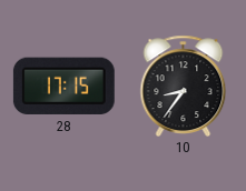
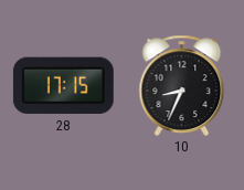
10: 8:36 -> 8:34
